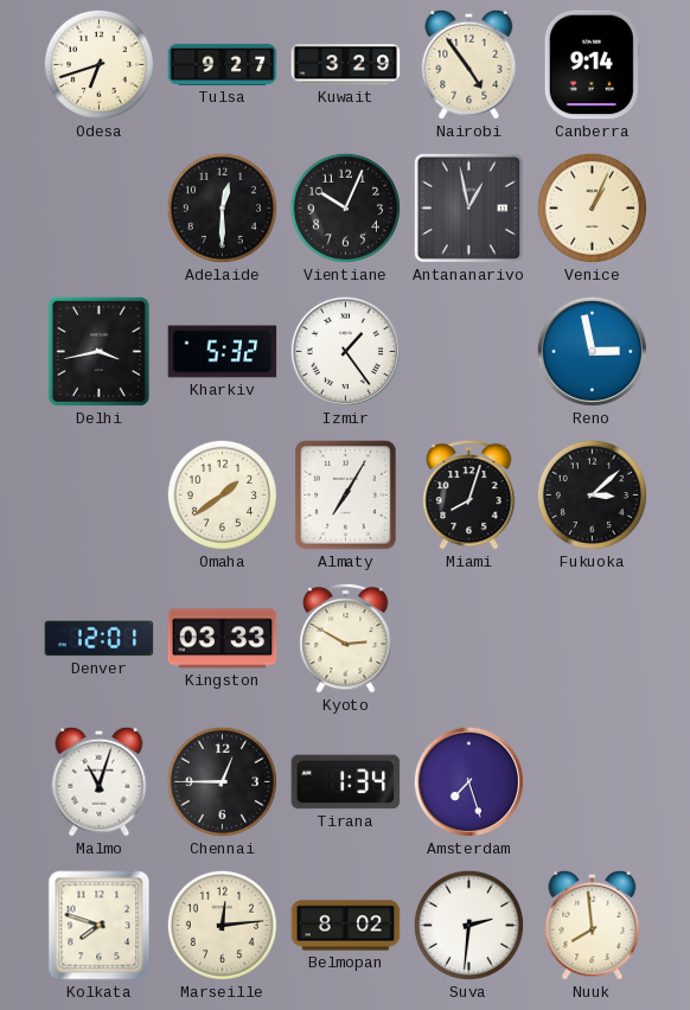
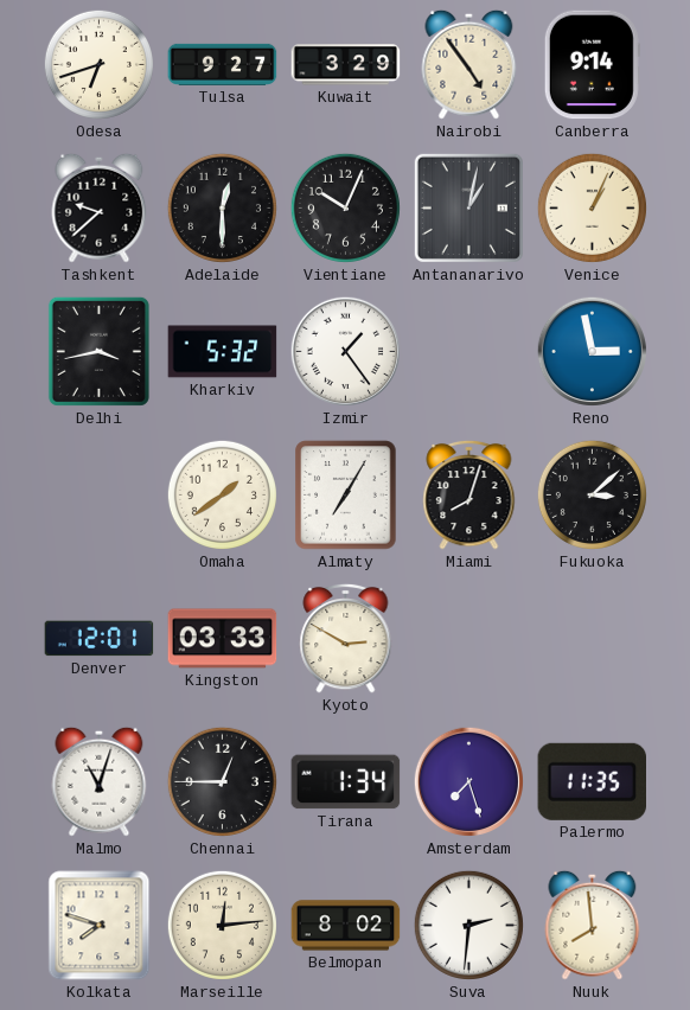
Tashkent: none -> 9:38
Antananarivo: 12:58 -> 1:02
Palermo: none -> 11:35
